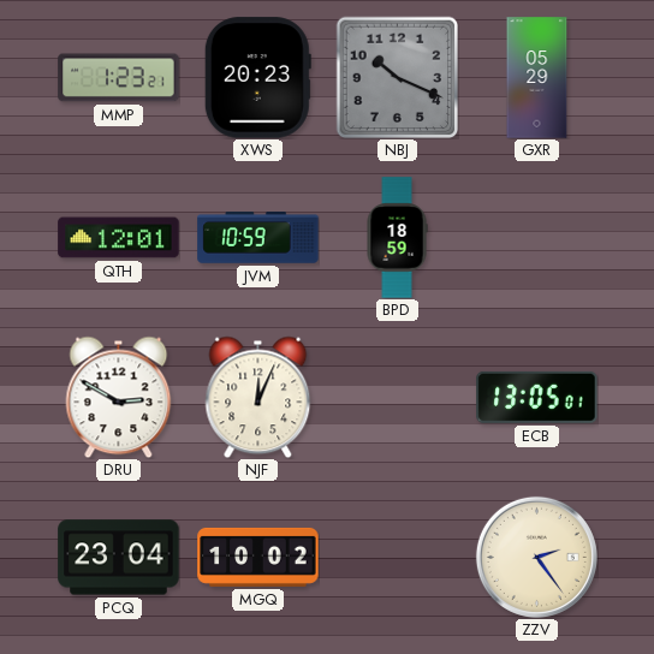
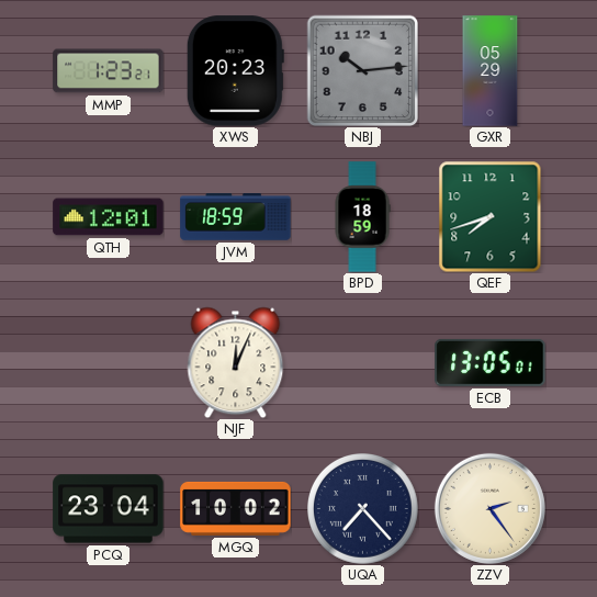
NBJ: 10:19 -> 10:14
JVM: 10:59 -> 18:59
QEF: none -> 7:42
DRU: 2:50 -> none
UQA: none -> 7:23
